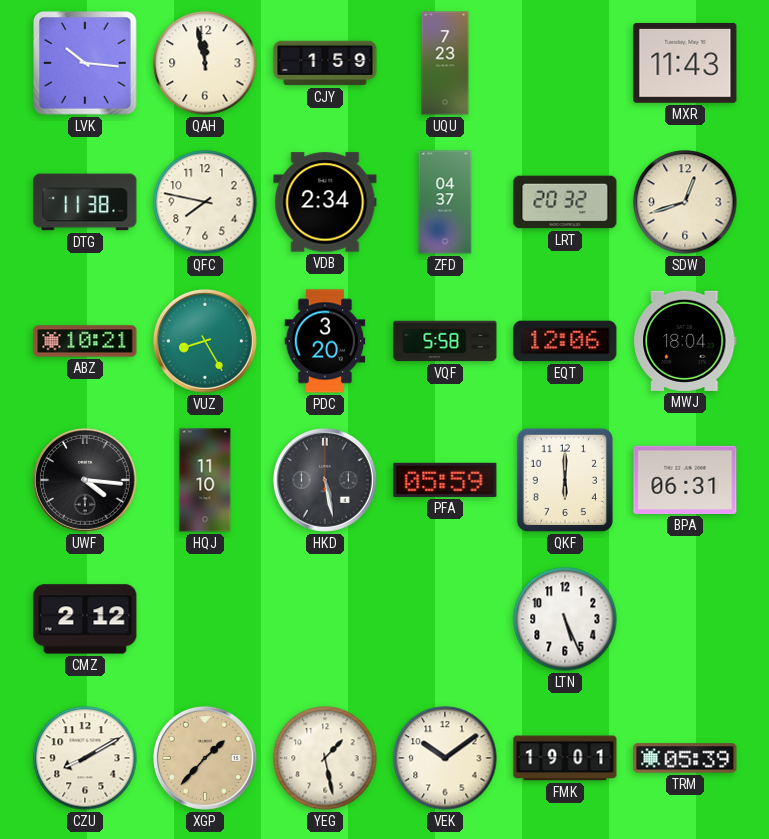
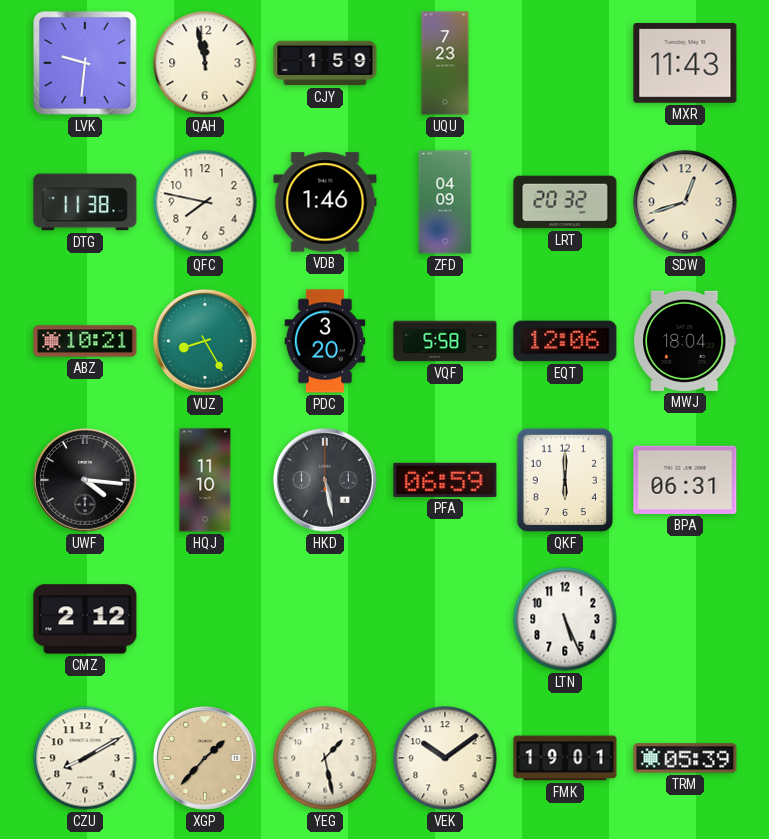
LVK: 10:16 -> 9:31
VDB: 2:34 -> 1:46
ZFD: 04:37 -> 04:09
PFA: 05:59 -> 06:59
